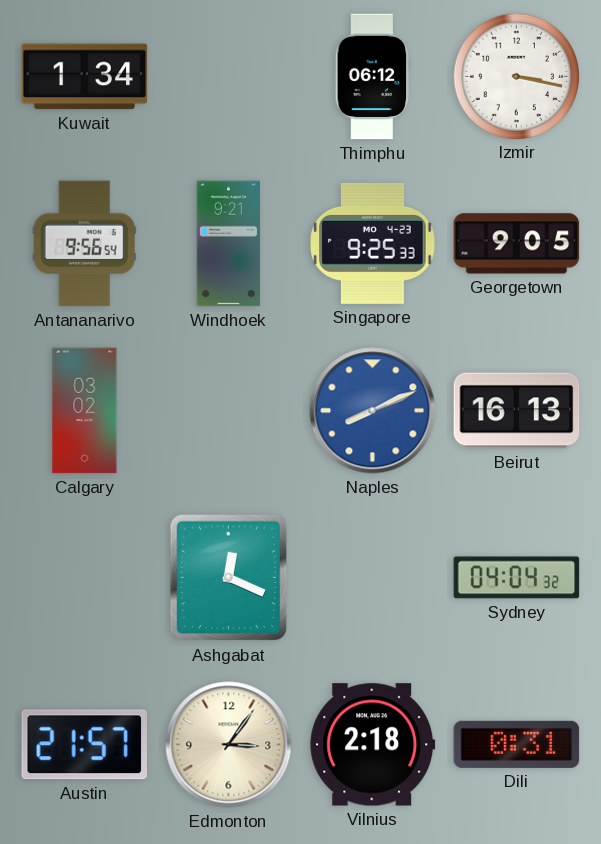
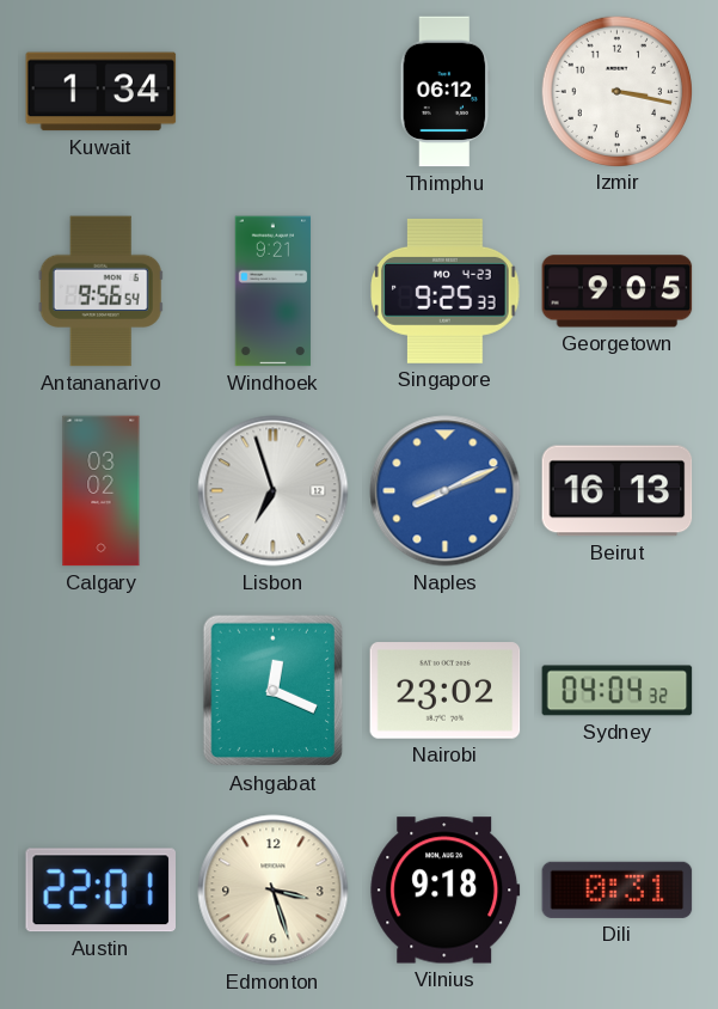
Lisbon: none -> 6:57
Nairobi: none -> 23:02
Austin: 21:57 -> 22:01
Edmonton: 3:06 -> 3:27
Vilnius: 2:18 -> 9:18
